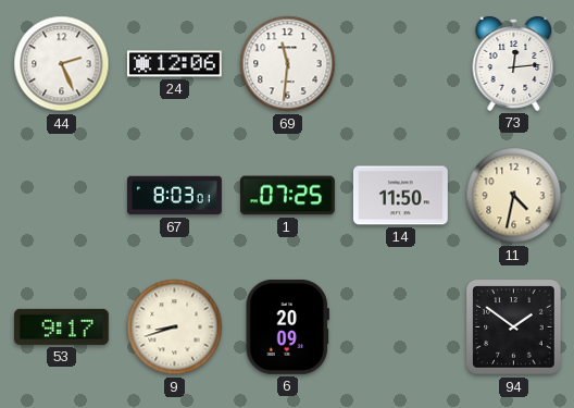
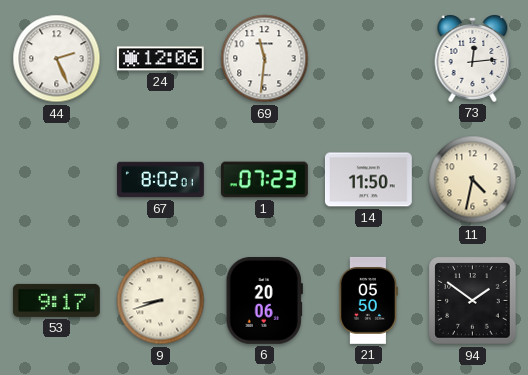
67: 8:03 -> 8:02
1: 07:25 -> 07:23
6: 20:09 -> 20:06
21: none -> 05:50
